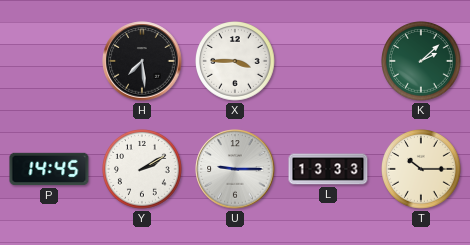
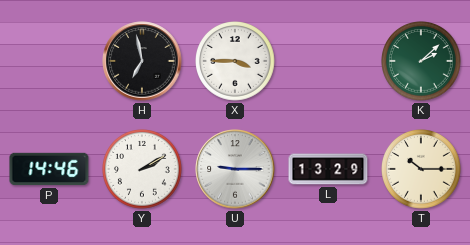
H: 7:29 -> 6:58
P: 14:45 -> 14:46
L: 13:33 -> 13:29
